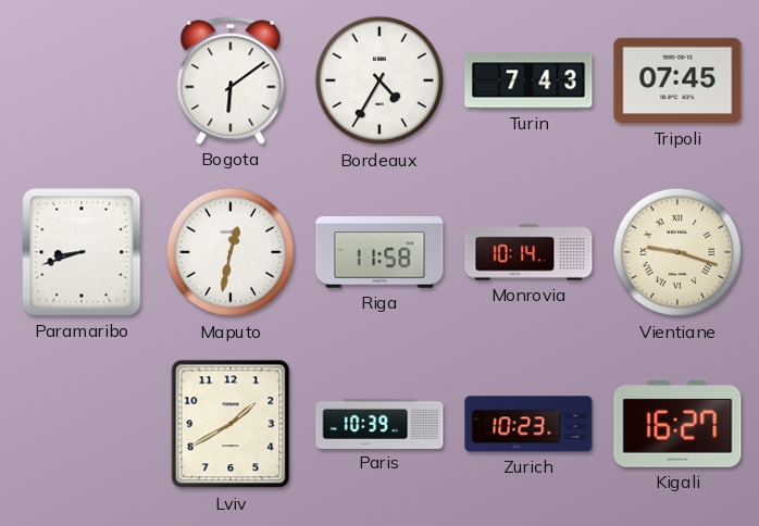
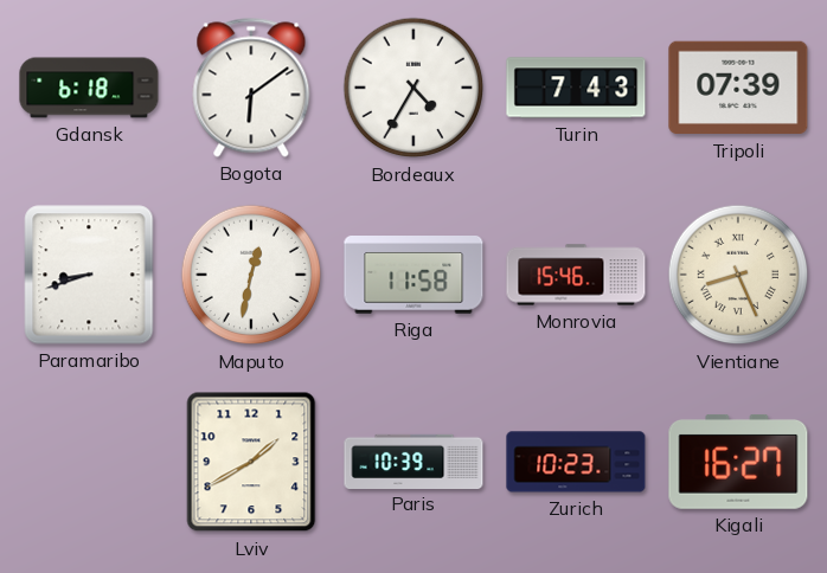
Gdansk: none -> 6:18
Tripoli: 07:45 -> 07:39
Monrovia: 10:14 -> 15:46
Vientiane: 9:18 -> 8:26
